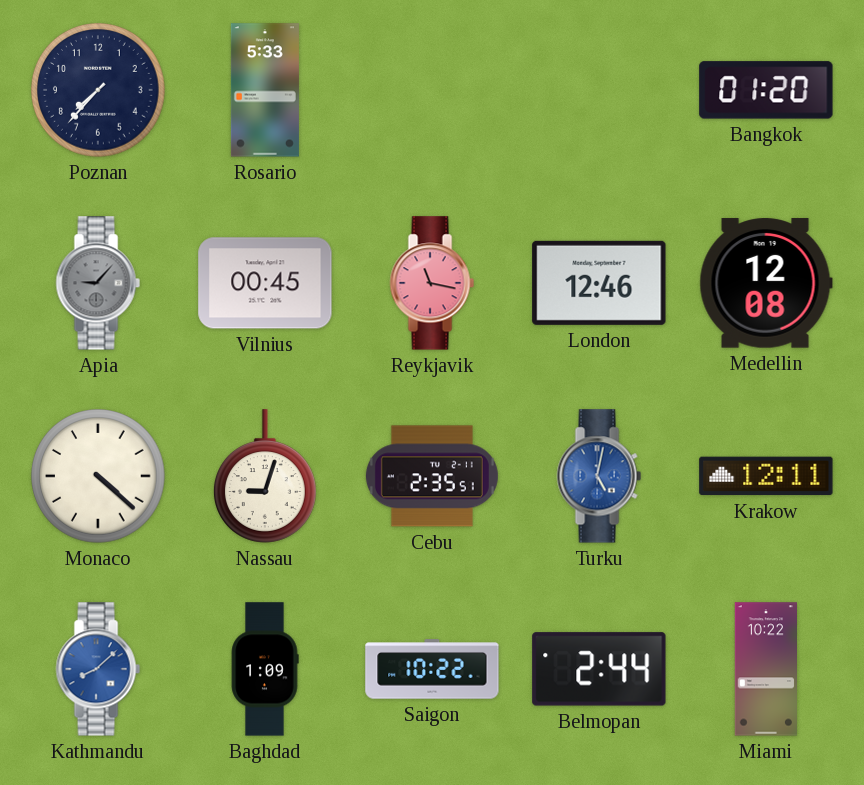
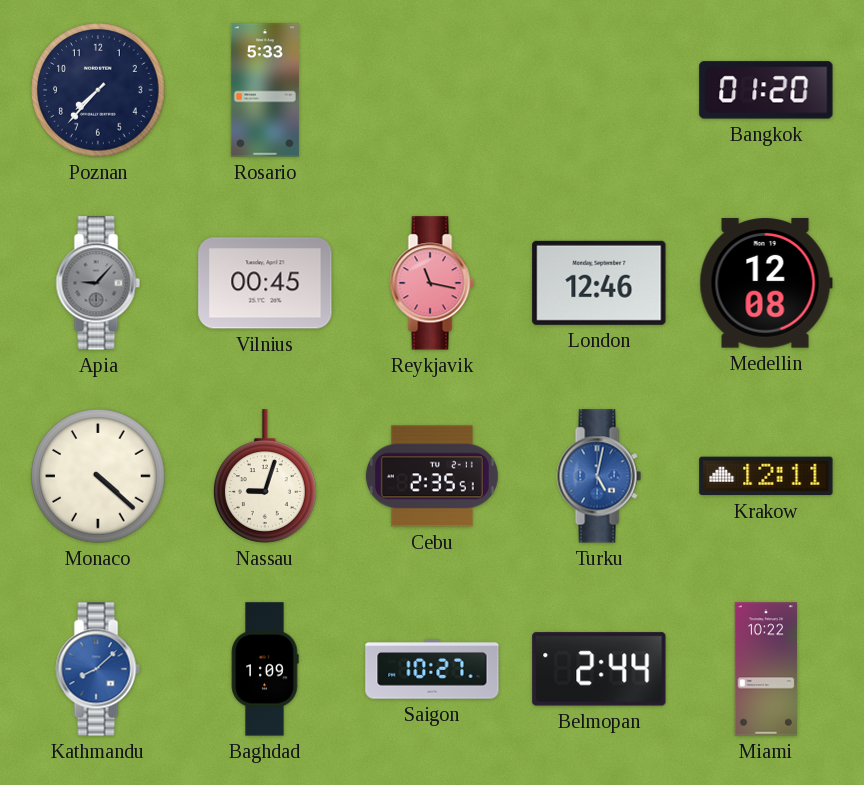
Saigon: 10:22 -> 10:27
